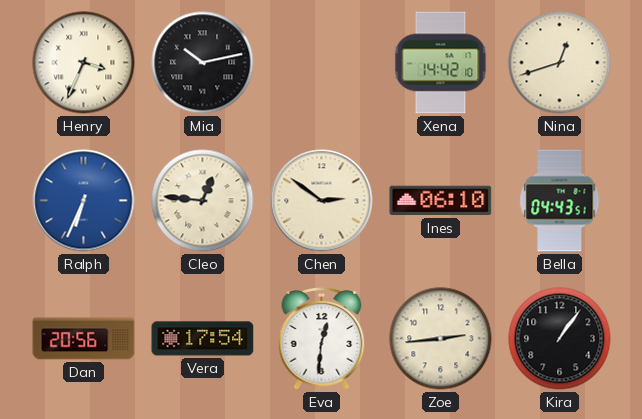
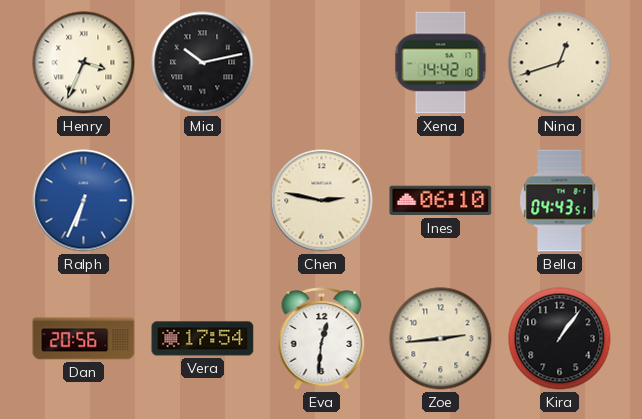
Cleo: 12:46 -> none
Chen: 2:51 -> 2:47
